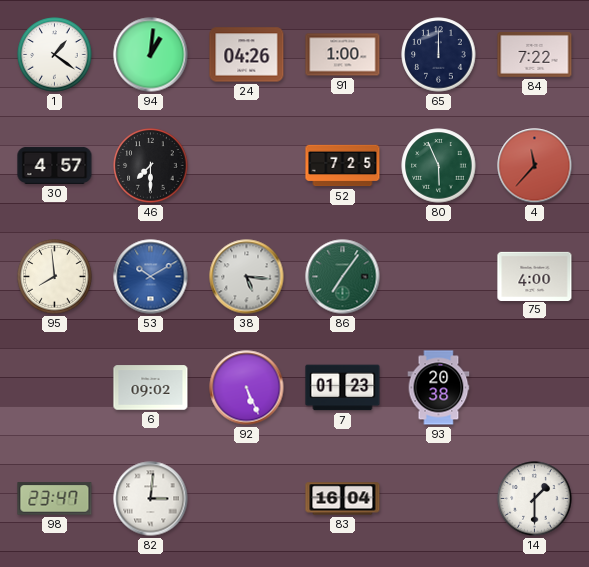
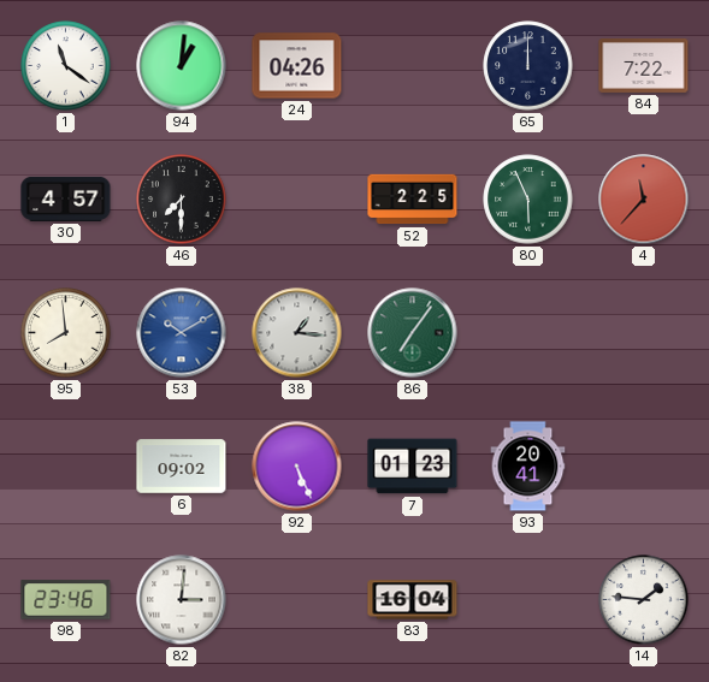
1: 1:21 -> 11:21
91: 1:00 -> none
52: 7:25 -> 2:25
38: 5:16 -> 1:16
75: 4:00 -> none
93: 20:38 -> 20:41
98: 23:47 -> 23:46
14: 1:30 -> 1:46
